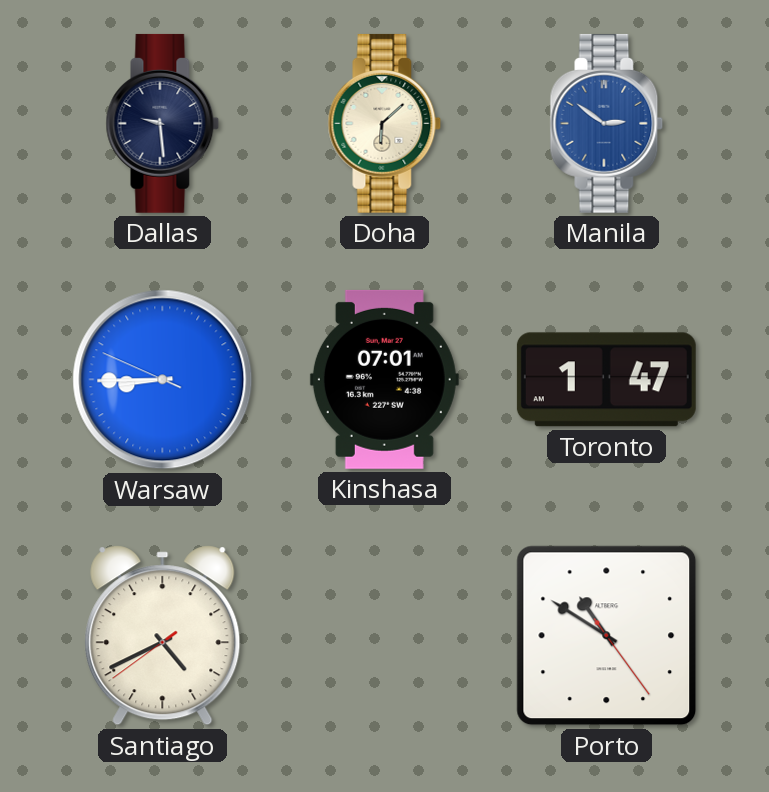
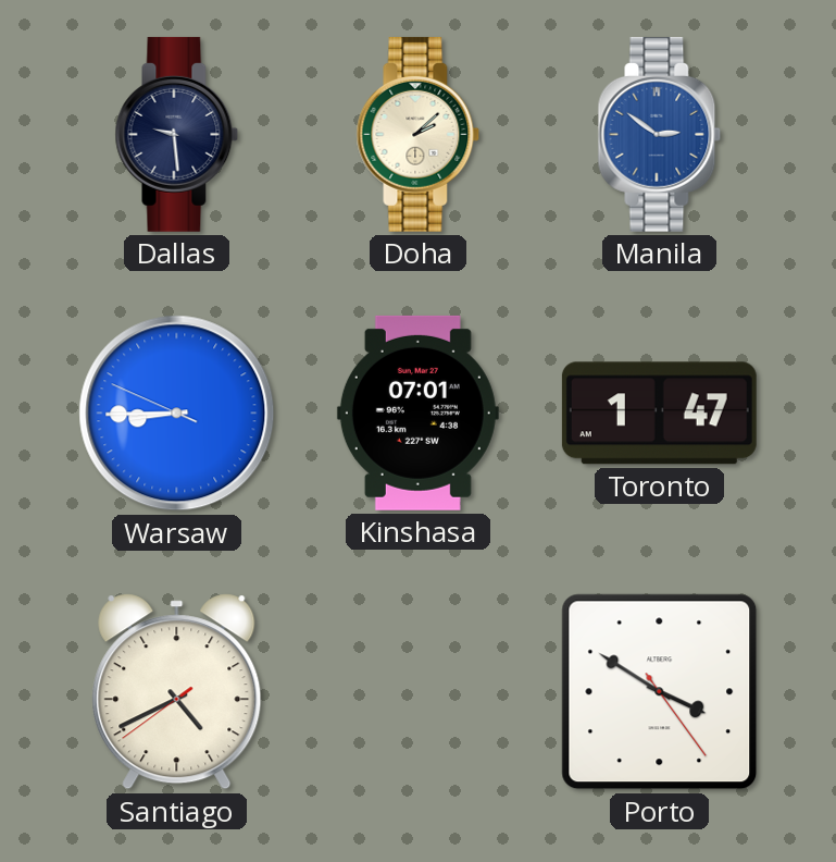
Doha: 6:08 -> 2:08
Porto: 10:50 -> 3:50
